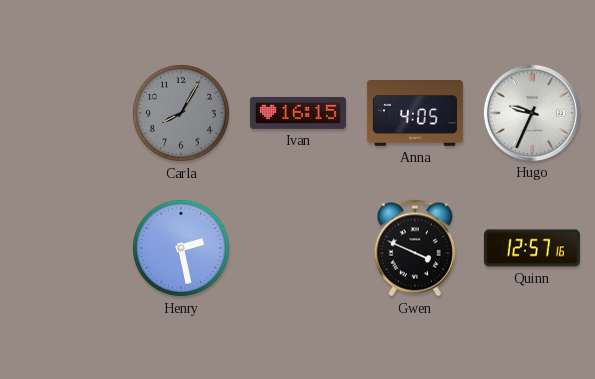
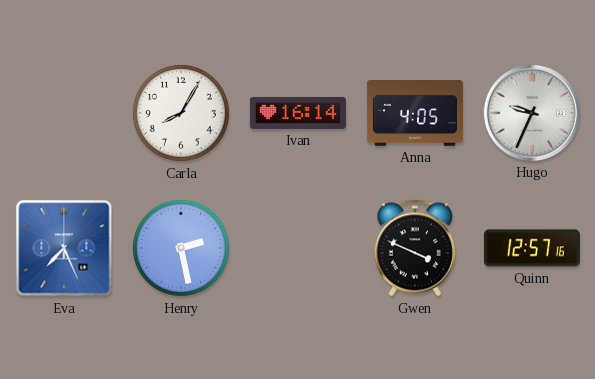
Carla dial: grey -> white
Ivan: 16:15 -> 16:14
Eva: none -> 7:26
